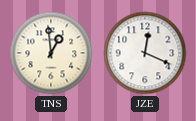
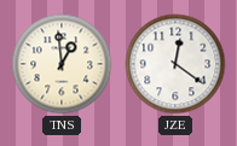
JZE: 12:19 -> 12:21
